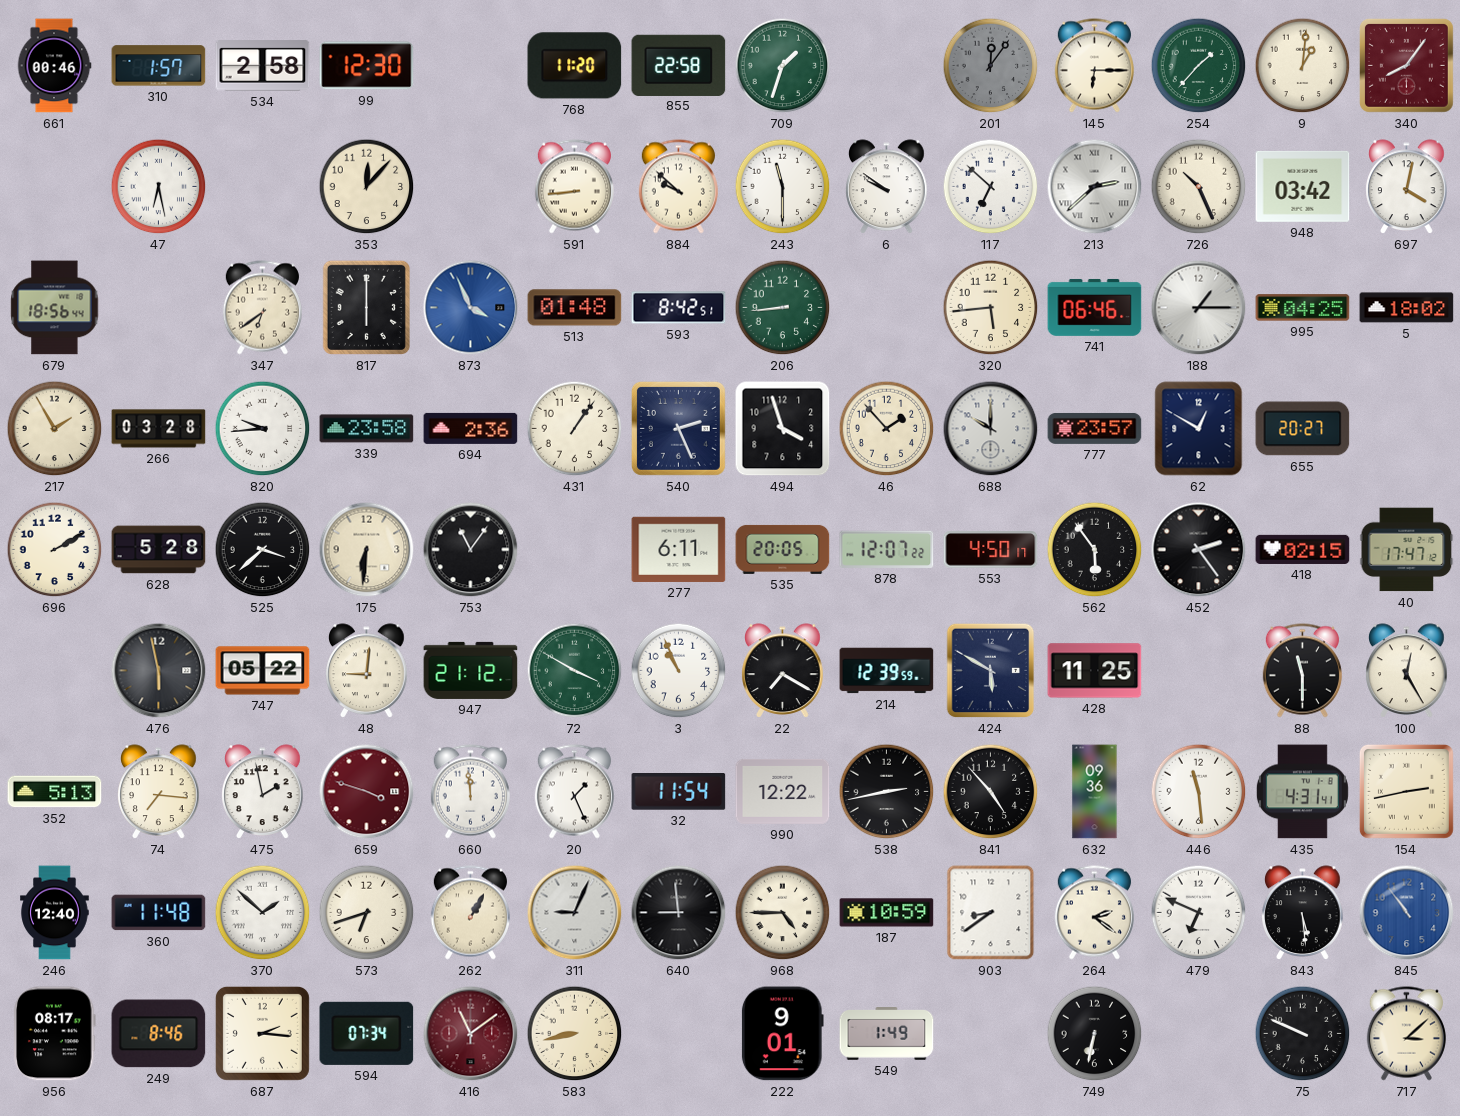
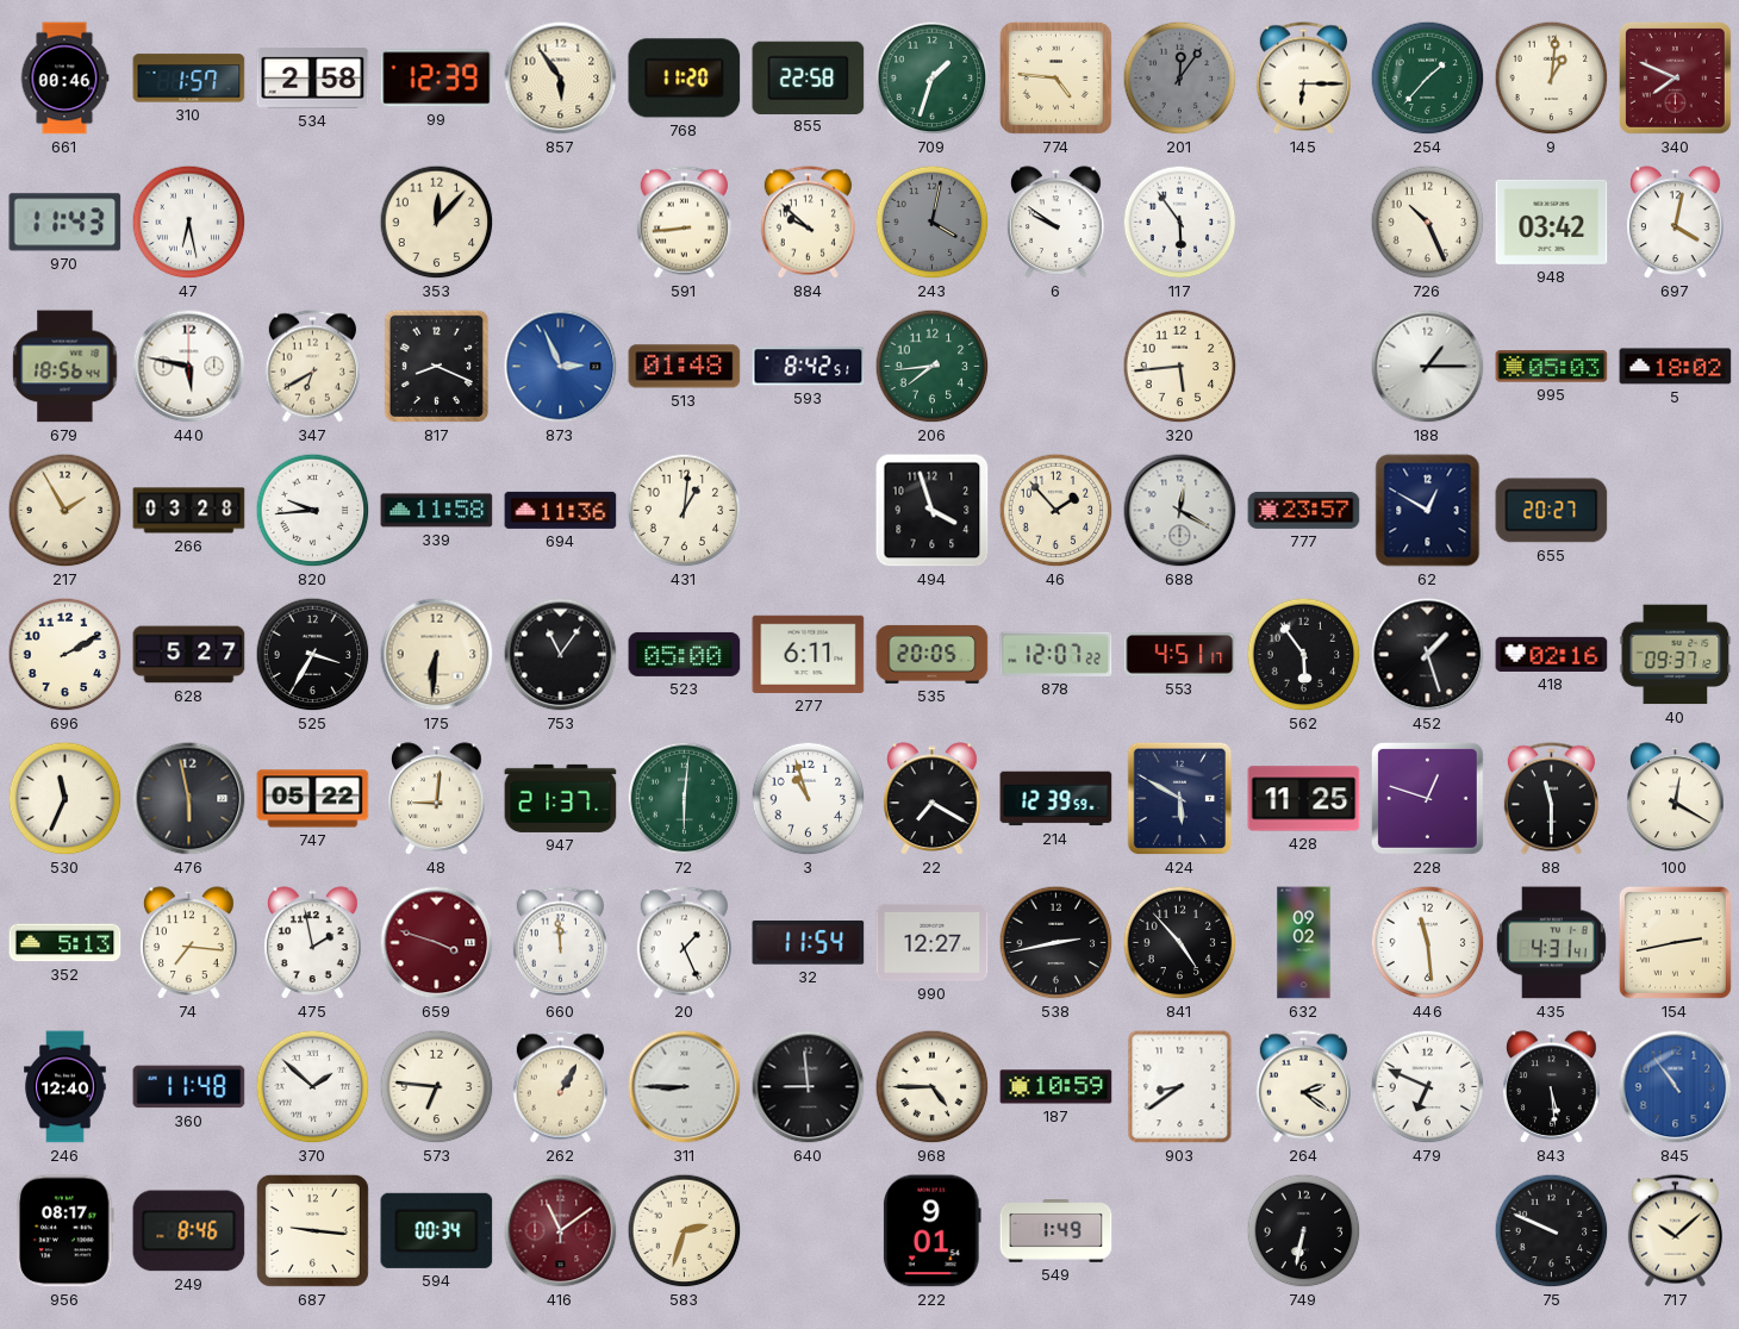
99: 12:30 -> 12:39
857: none -> 5:54
774: none -> 4:46
340: 8:06 -> 7:49
970: none -> 11:43
243: 11:30 -> 4:02
243 dial: white -> grey
117: 6:52 -> 5:54
213: 2:38 -> none
440: none -> 5:47
347: 6:39 -> 6:40
817: 6:00 -> 8:19
873: 3:56 -> 2:56
206: 8:44 -> 7:44
741: 06:46 -> none
995: 04:25 -> 05:03
339: 23:58 -> 11:58
694: 2:36 -> 11:36
431: 1:06 -> 1:01
540: 2:26 -> none
688: 10:00 -> 12:20
628: 5:28 -> 5:27
525: 3:38 -> 3:35
523: none -> 05:00
553: 4:50 -> 4:51
452: 2:24 -> 1:27
418: 02:15 -> 02:16
40: 17:47 -> 09:37
530: none -> 11:34
947: 21:12 -> 21:37
72: 3:50 -> 6:01
3: 10:56 -> 10:57
228: none -> 12:48
100: 12:25 -> 12:20
990: 12:22 -> 12:27
632: 09:36 -> 09:02
573: 6:42 -> 6:46
311: 9:04 -> 8:45
687: 2:16 -> 9:16
594: 07:34 -> 00:34
583: 8:43 -> 2:33
717: 3:08 -> 10:08
